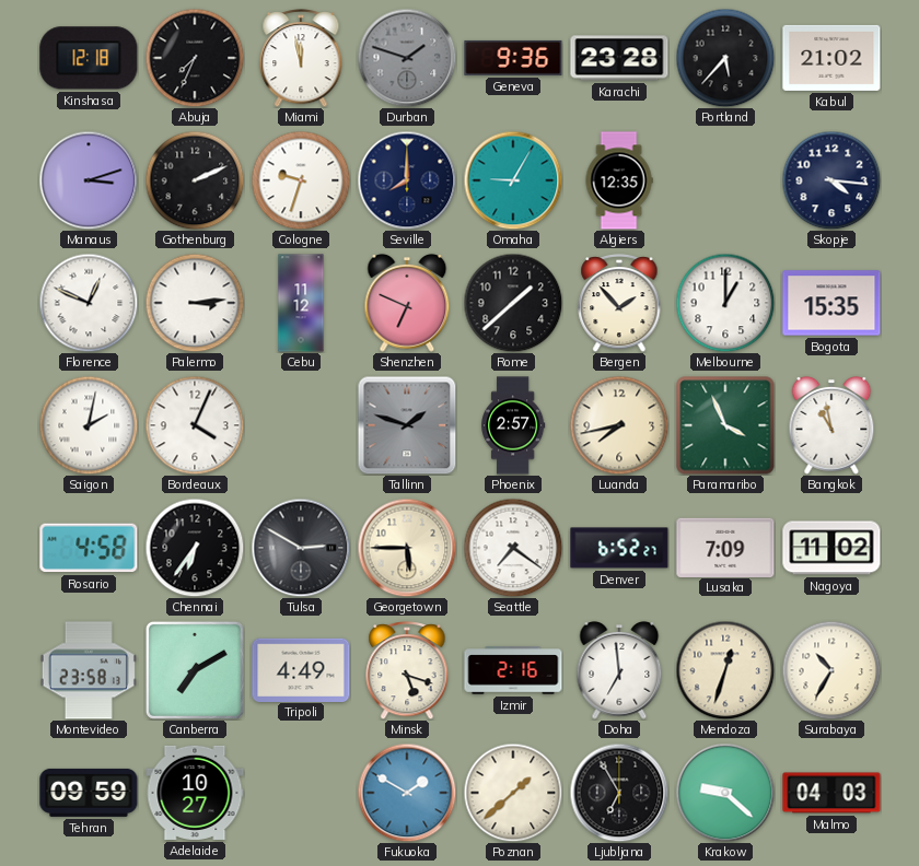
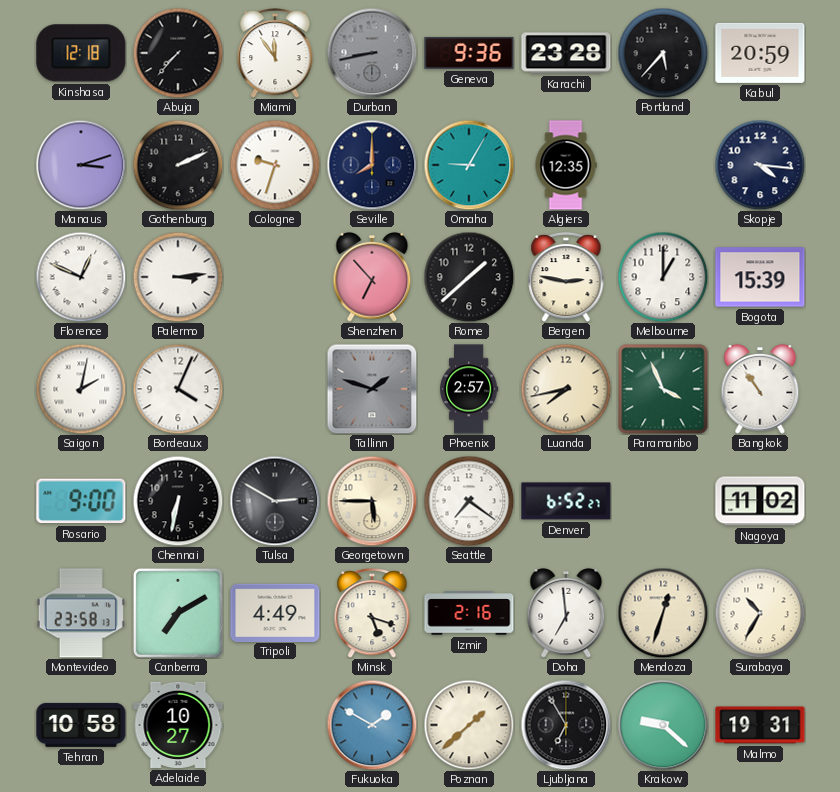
Abuja: 7:34 -> 7:37
Miami: 11:58 -> 11:54
Durban: 1:48 -> 8:43
Kabul: 21:02 -> 20:59
Cebu: 11:12 -> none
Shenzhen: 6:49 -> 6:53
Bergen: 1:53 -> 2:47
Bogota: 15:35 -> 15:39
Bangkok: 10:58 -> 10:54
Rosario: 4:58 -> 9:00
Chennai: 6:36 -> 6:32
Lusaka: 7:09 -> none
Tehran: 09:59 -> 10:58
Malmo: 04:03 -> 19:31
